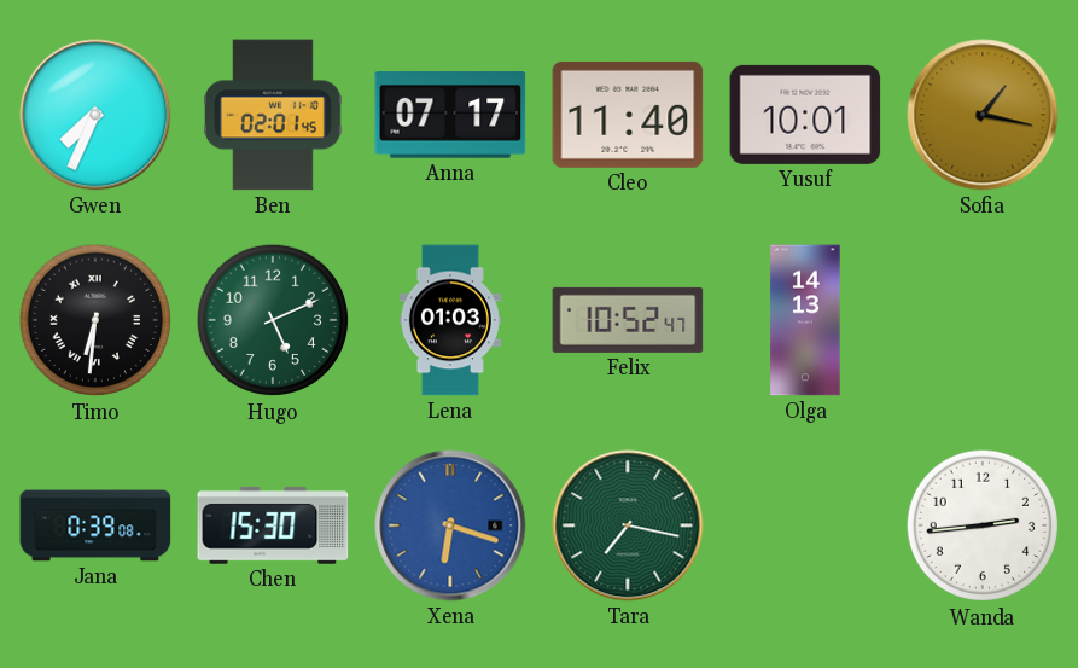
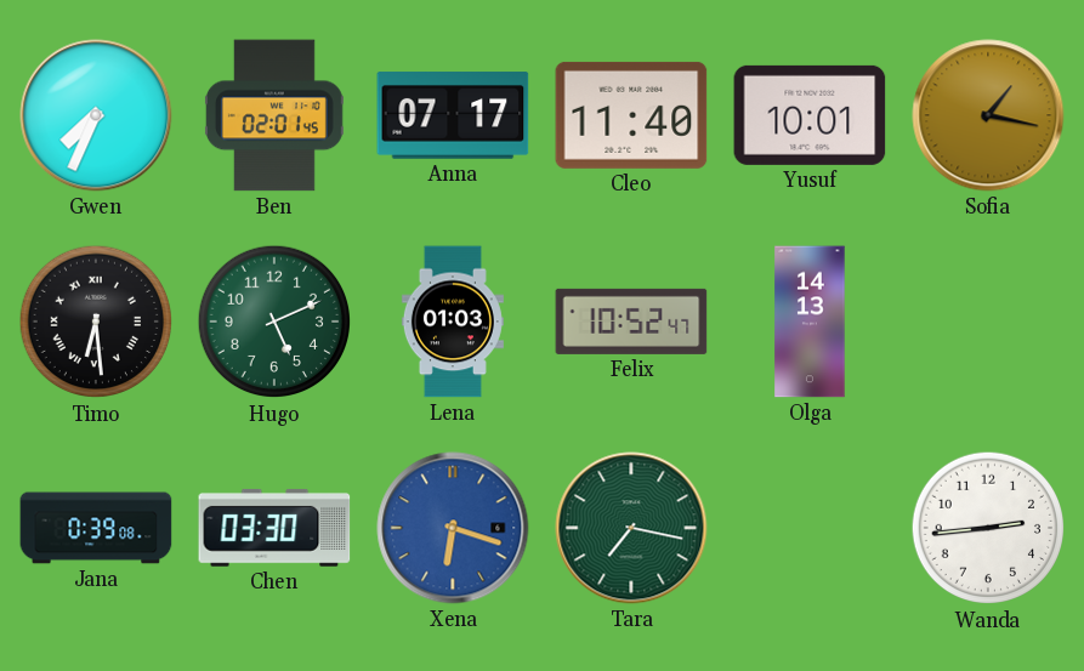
Timo: 6:31 -> 6:29
Chen: 15:30 -> 03:30
